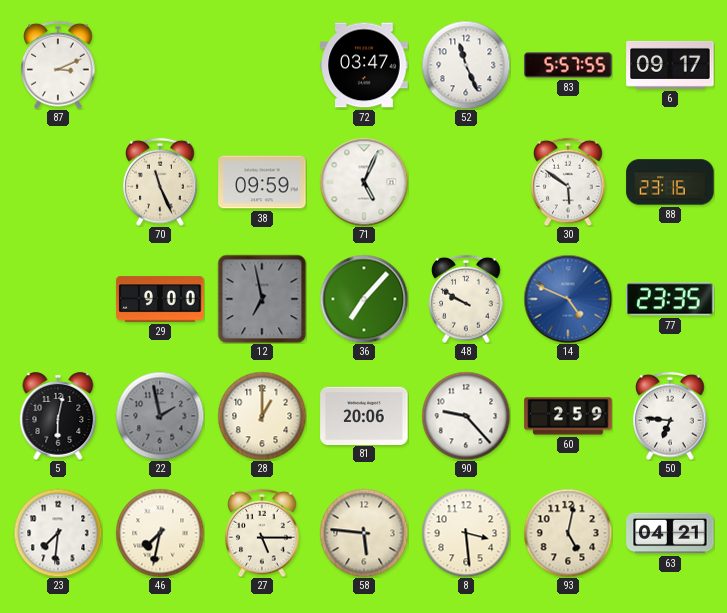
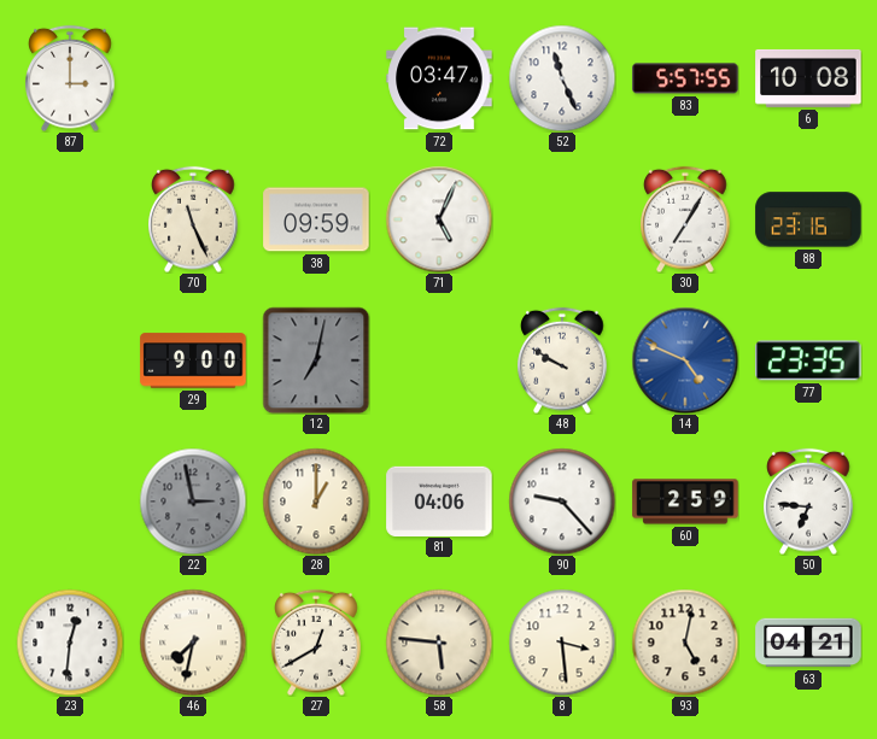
87: 3:11 -> 3:00
6: 09:17 -> 10:08
30: 5:51 -> 7:05
12: 6:58 -> 7:02
36: 7:07 -> none
5: 6:02 -> none
22: 1:58 -> 2:58
81: 20:06 -> 04:06
23: 7:31 -> 12:31
27: 5:15 -> 12:40
